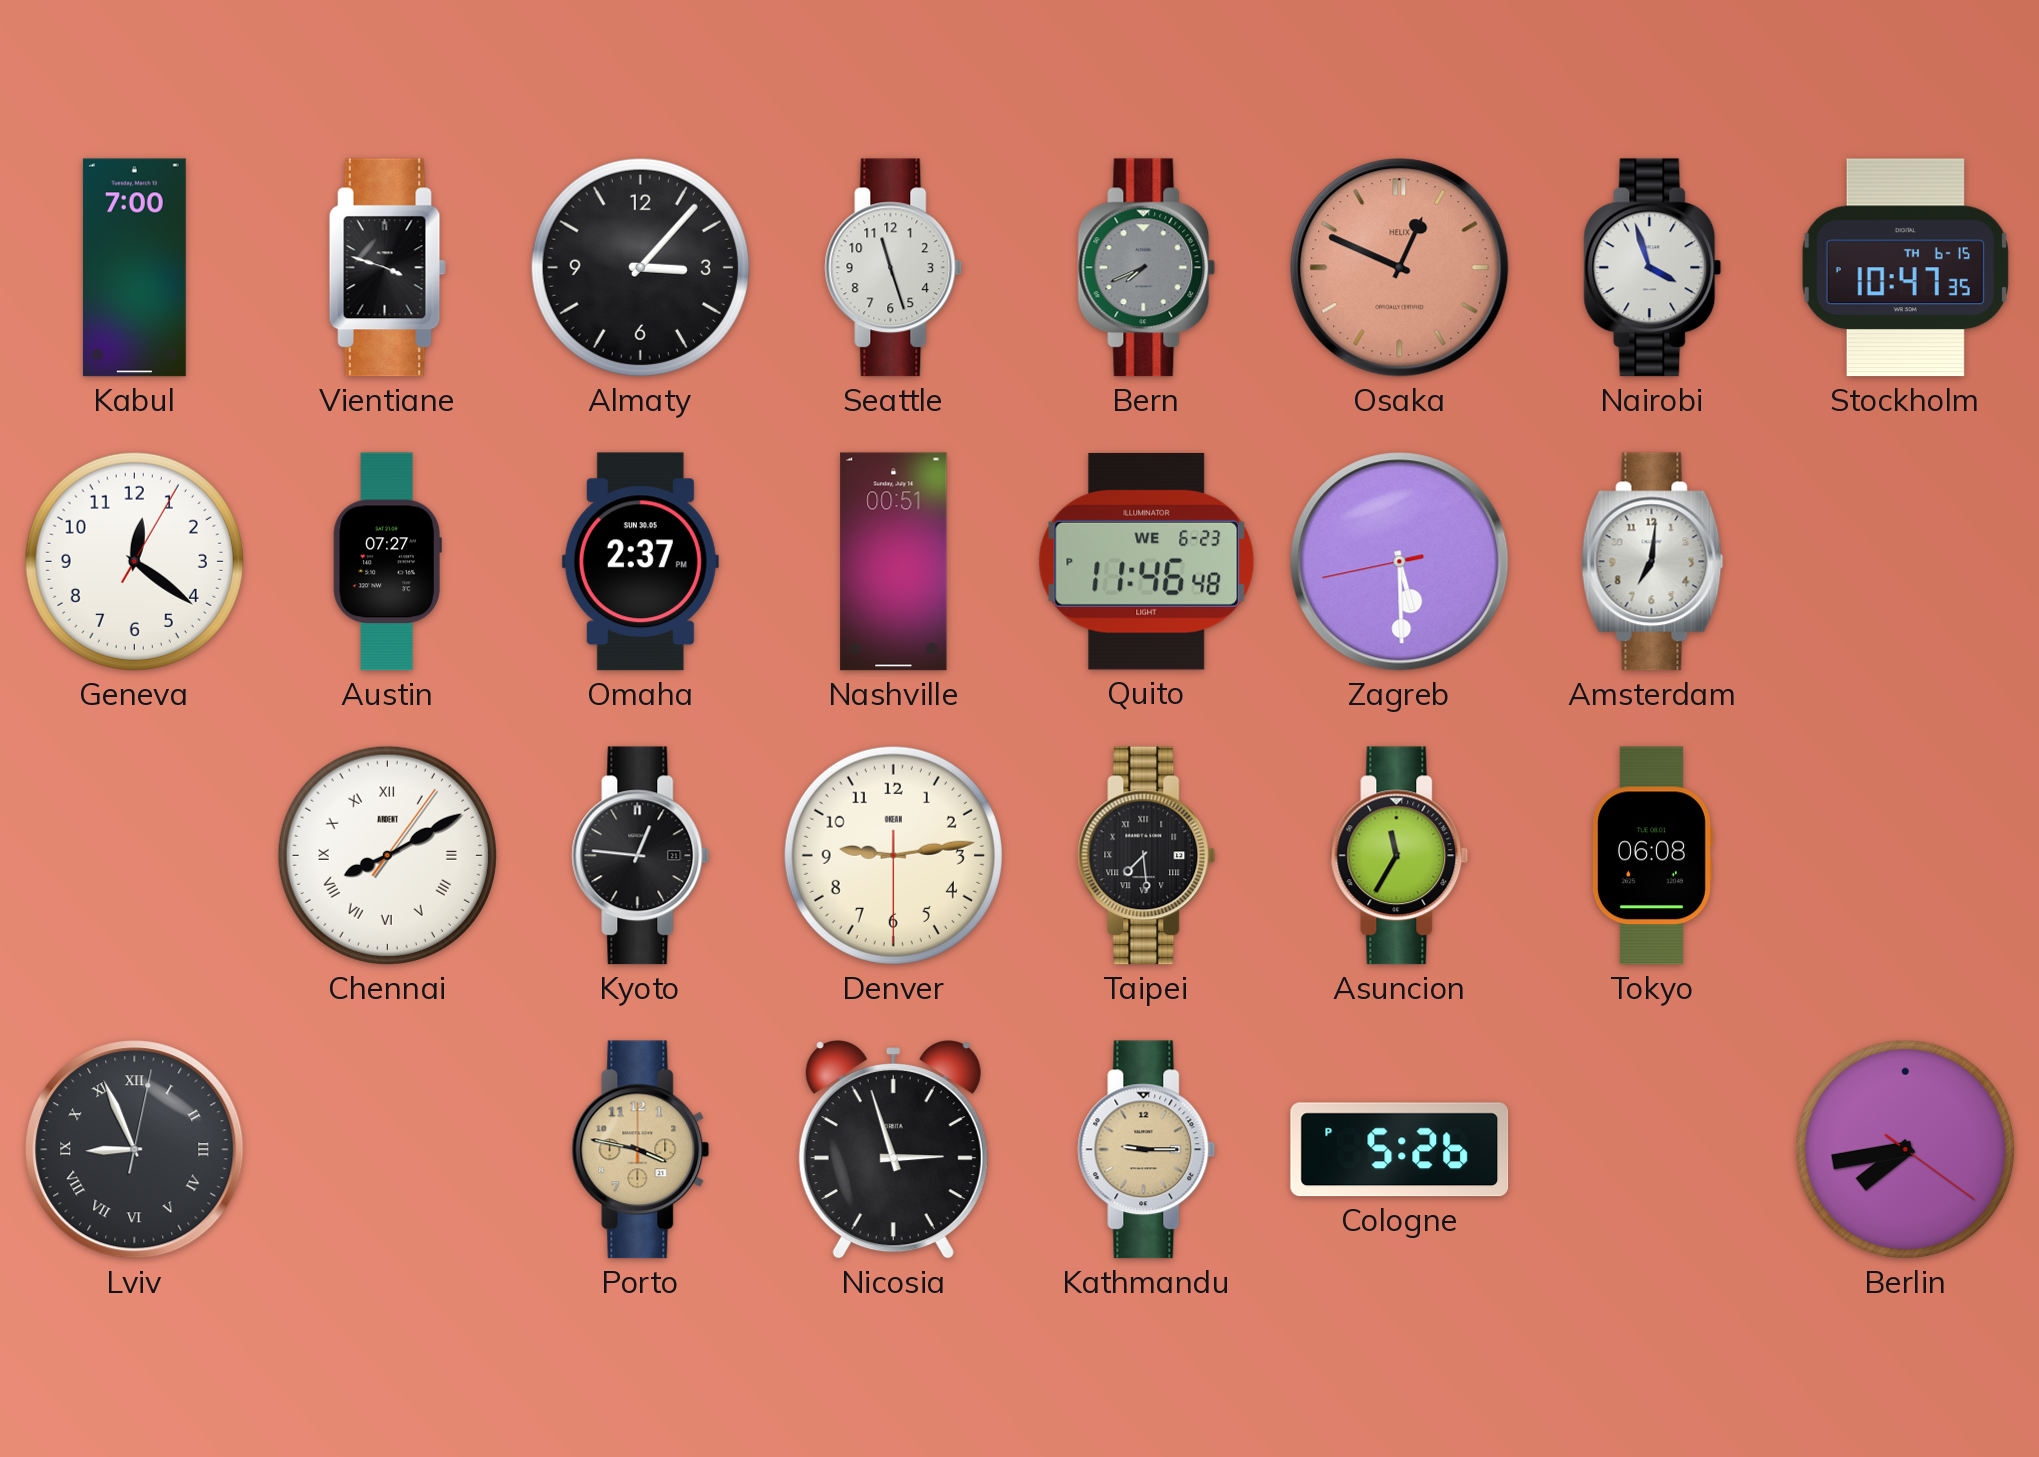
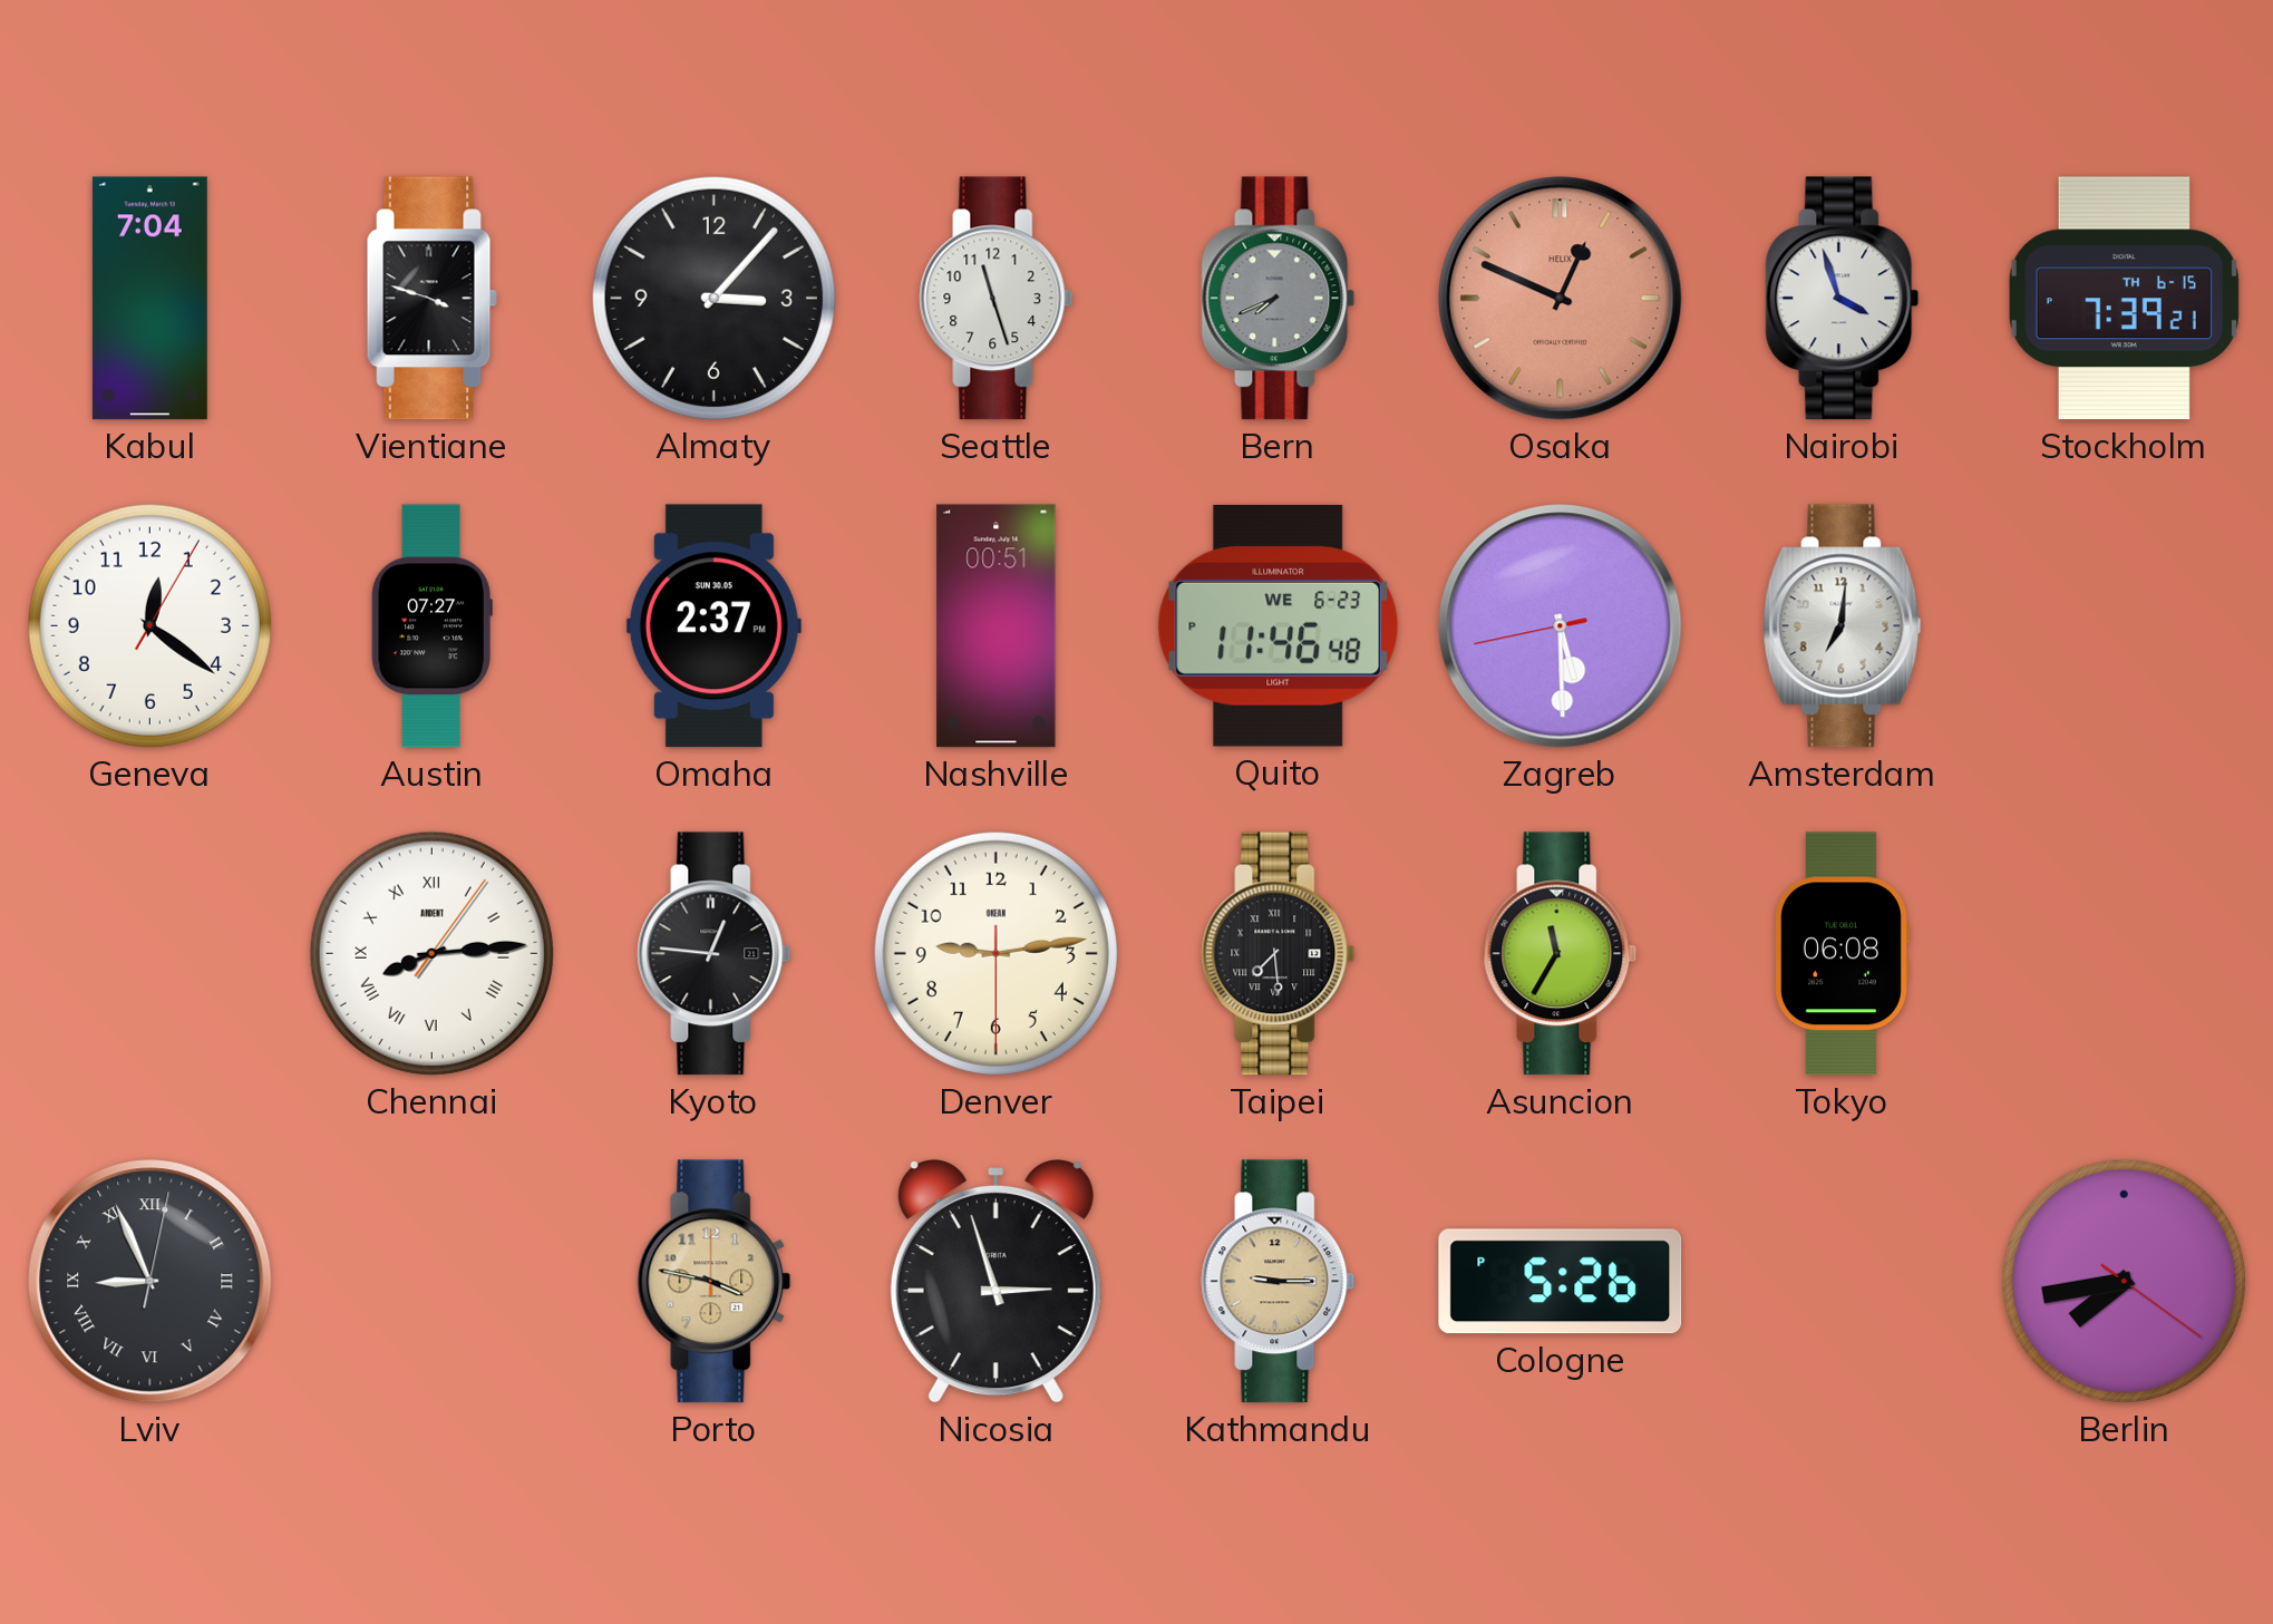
Kabul: 7:00 -> 7:04
Stockholm: 10:47 -> 7:39
Chennai: 8:10 -> 8:14
